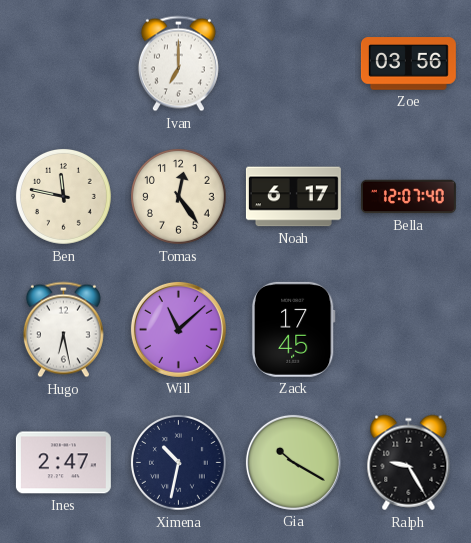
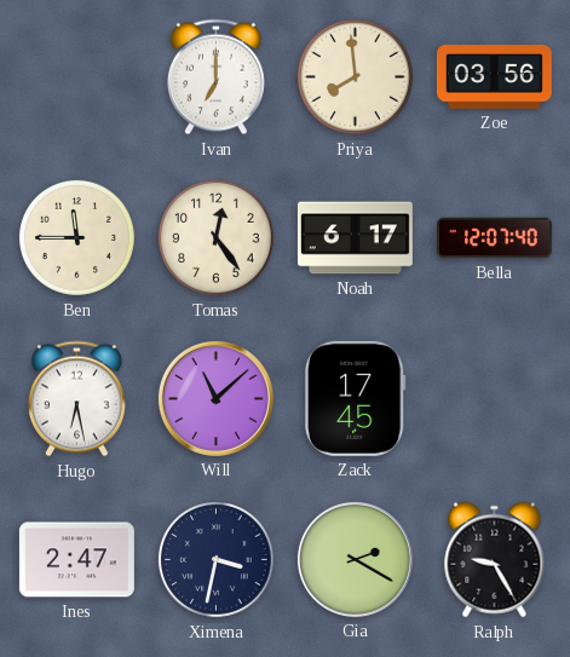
Priya: none -> 7:59
Ben: 11:47 -> 11:45
Ximena: 10:32 -> 3:32
Gia: 10:20 -> 2:20
